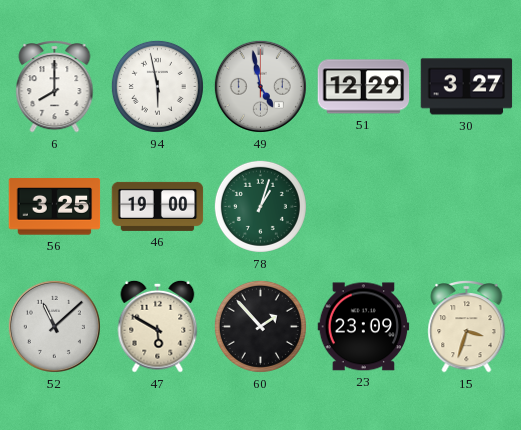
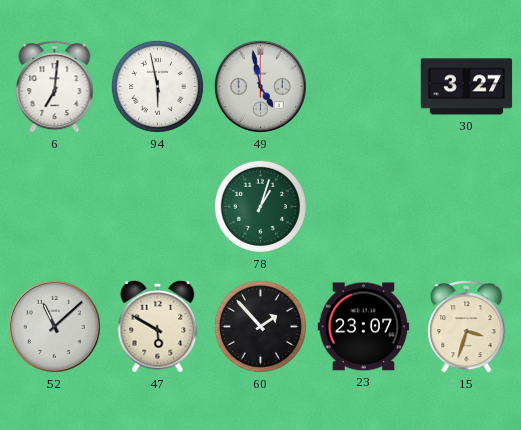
6: 8:00 -> 7:01
51: 12:29 -> none
56: 3:25 -> none
46: 19:00 -> none
23: 23:09 -> 23:07
